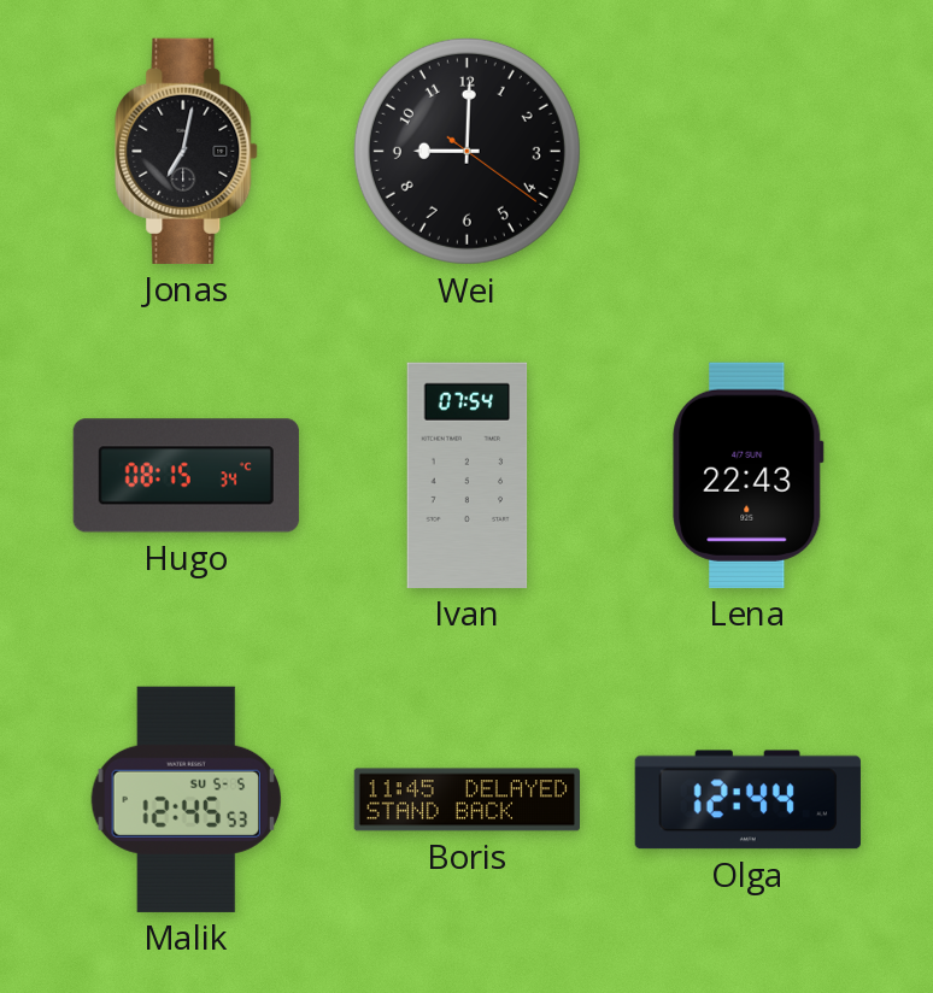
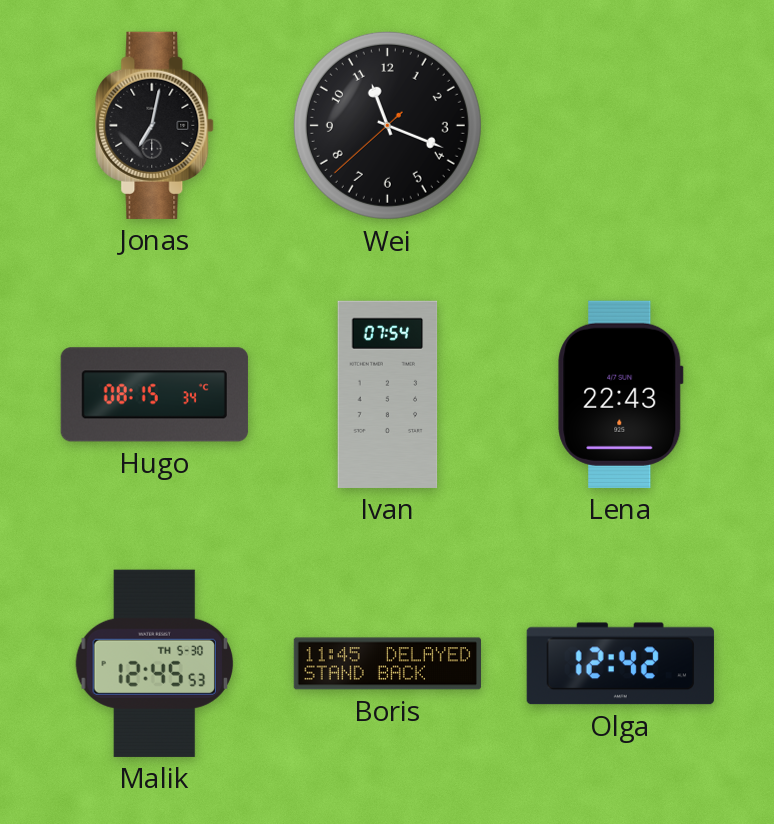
Wei: 9:00 -> 11:18
Malik date: SU 5-5 -> TH 5-30
Olga: 12:44 -> 12:42
